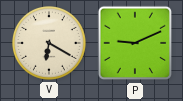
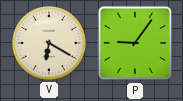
P: 9:11 -> 9:06
